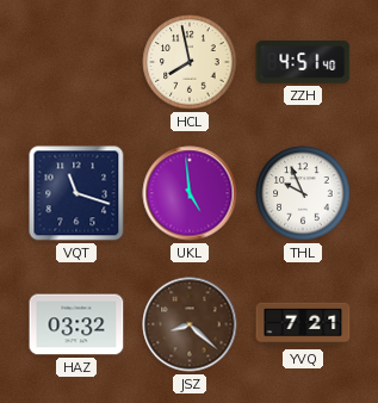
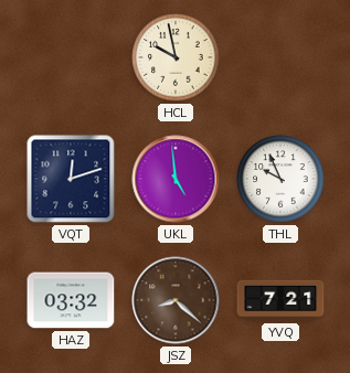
HCL: 7:58 -> 9:58
ZZH: 4:51 -> none
VQT: 11:18 -> 12:12
